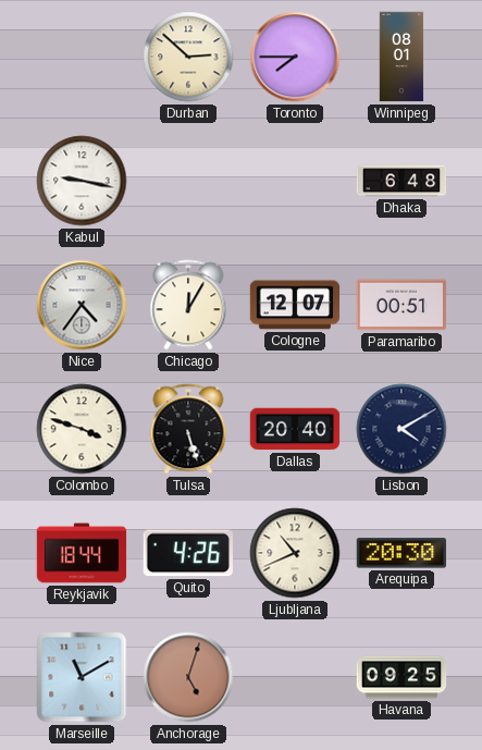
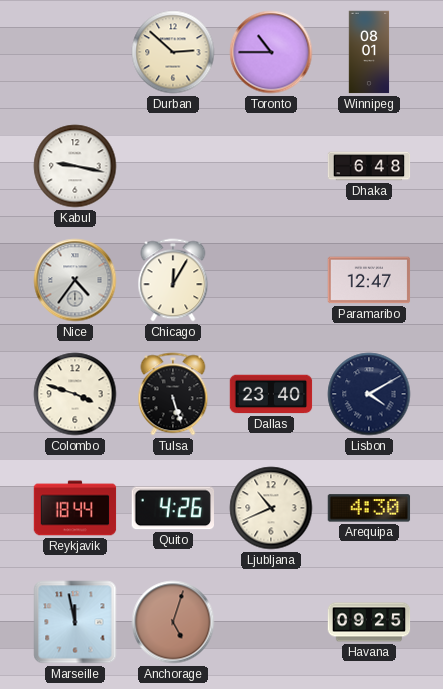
Toronto: 7:45 -> 10:45
Cologne: 12:07 -> none
Paramaribo: 00:51 -> 12:47
Dallas: 20:40 -> 23:40
Arequipa: 20:30 -> 4:30
Marseille: 11:10 -> 11:58
